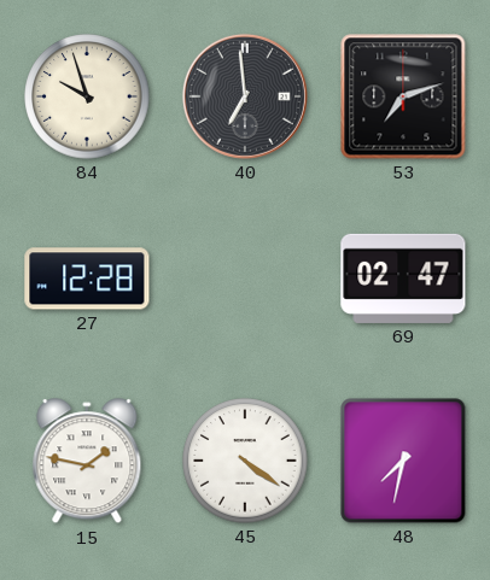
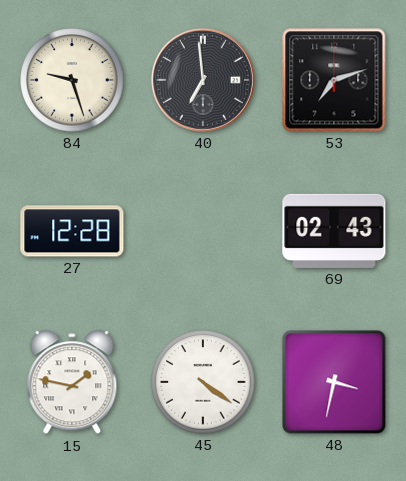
84: 9:57 -> 9:27
69: 02:47 -> 02:43
48: 7:32 -> 3:32
